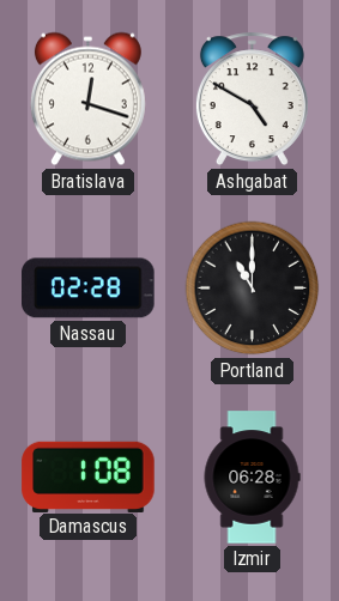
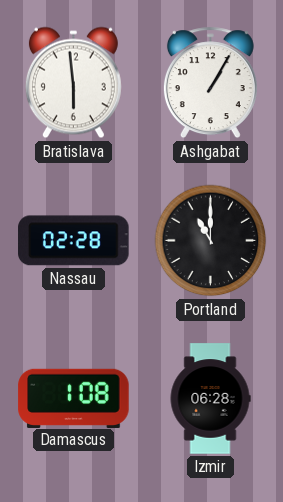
Bratislava: 12:18 -> 5:59
Ashgabat: 4:50 -> 1:05
